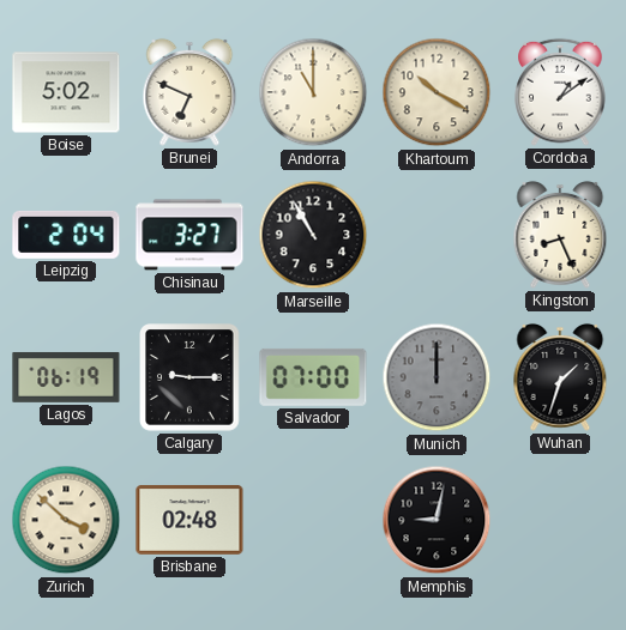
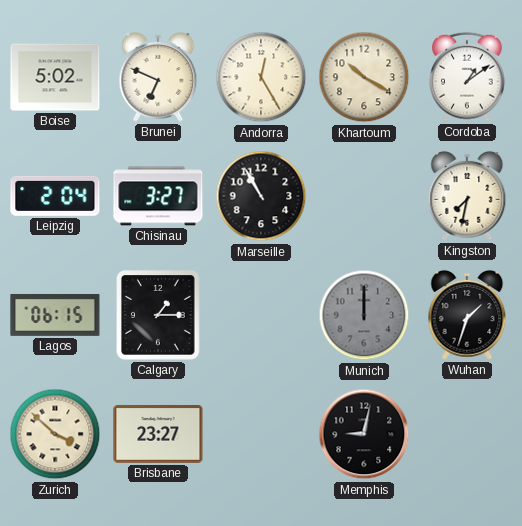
Andorra: 11:00 -> 12:25
Kingston: 8:26 -> 7:32
Lagos: 06:19 -> 06:15
Calgary: 9:15 -> 1:15
Salvador: 07:00 -> none
Brisbane: 02:48 -> 23:27
